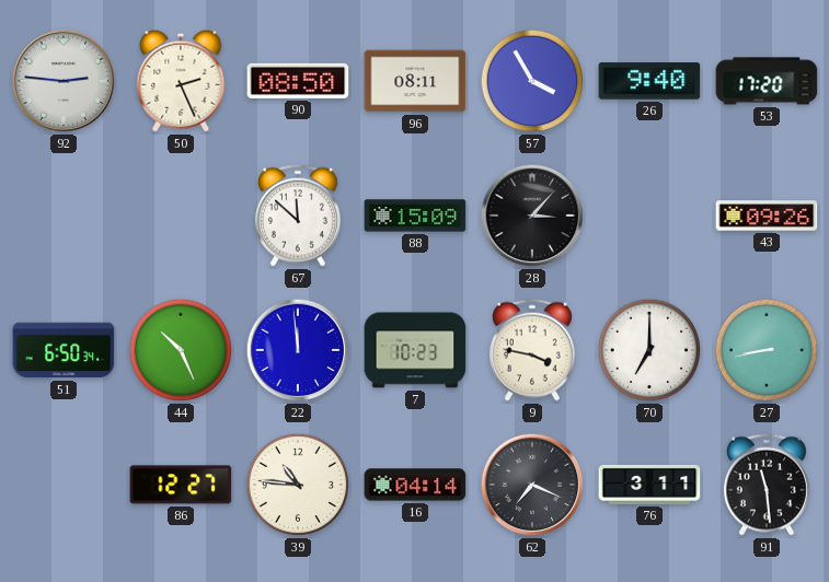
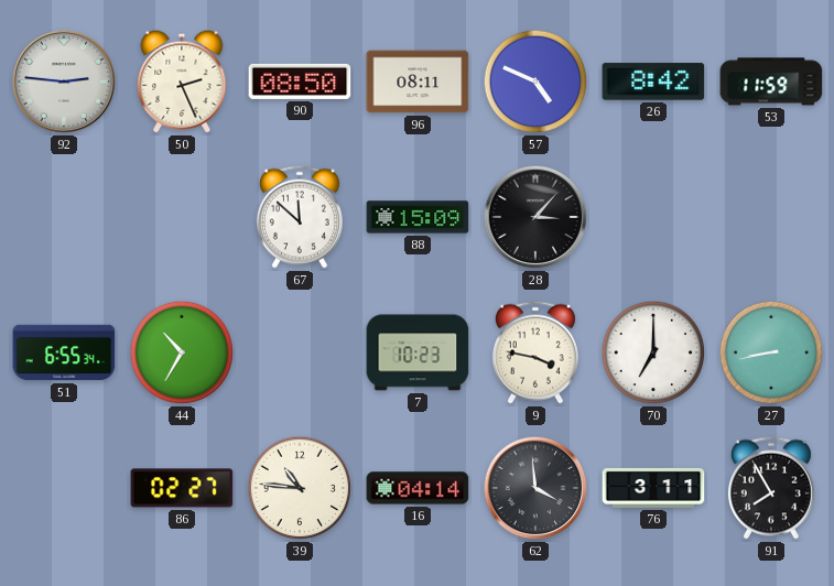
57: 3:55 -> 4:49
26: 9:40 -> 8:42
53: 17:20 -> 11:59
43: 09:26 -> none
51: 6:50 -> 6:55
44: 10:26 -> 10:35
22: 11:59 -> none
86: 12:27 -> 02:27
62: 7:19 -> 3:59
91: 11:29 -> 7:55
